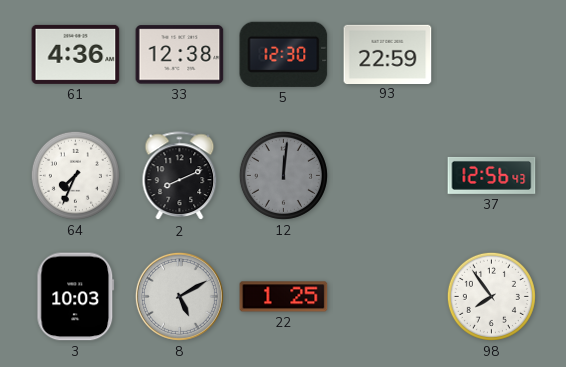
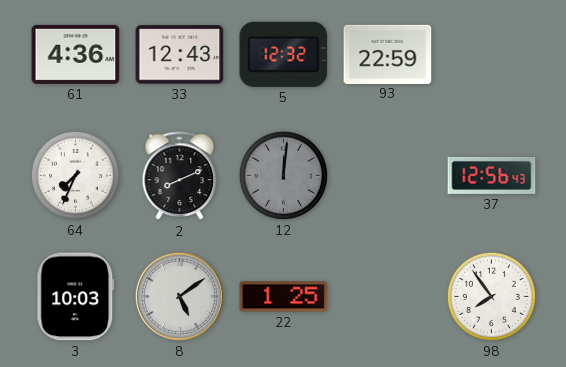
33: 12:38 -> 12:43
5: 12:30 -> 12:32
8: 5:10 -> 5:09
